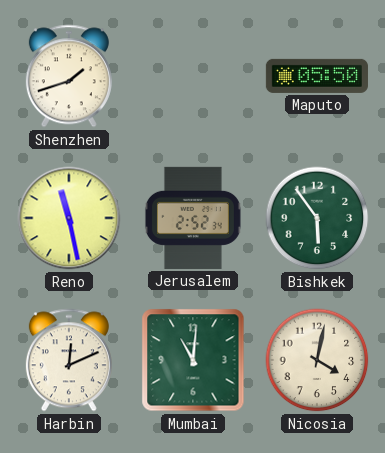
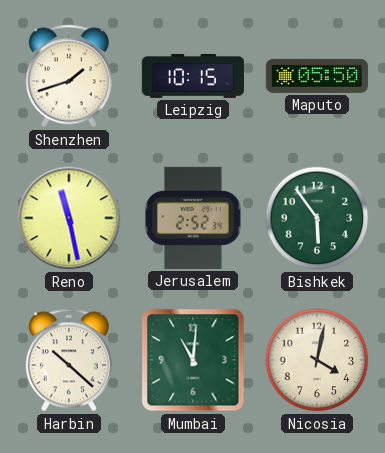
Leipzig: none -> 10:15
Harbin: 12:11 -> 10:22
